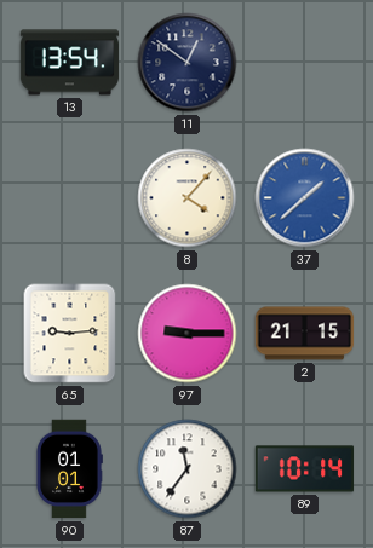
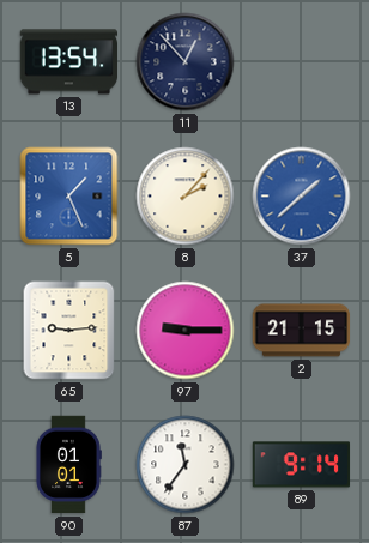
11: 12:51 -> 12:53
5: none -> 1:26
8: 4:07 -> 2:07
89: 10:14 -> 9:14
